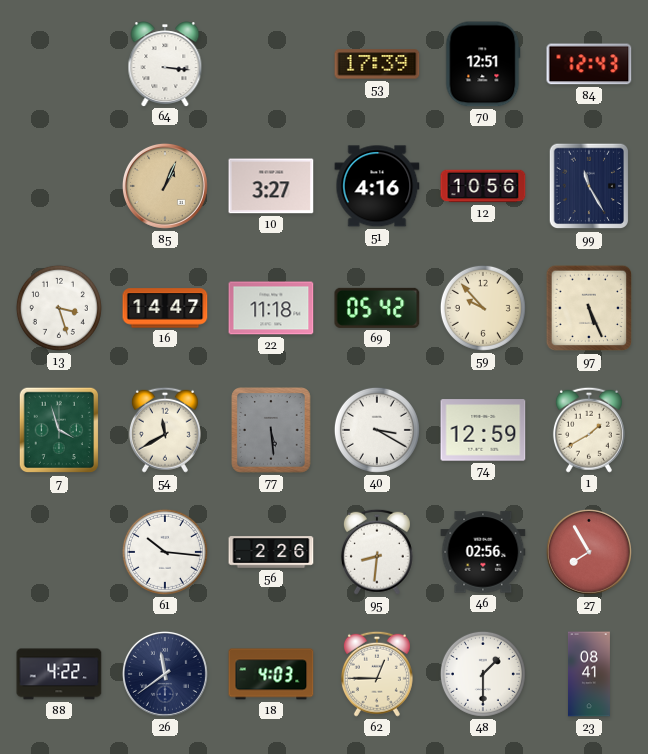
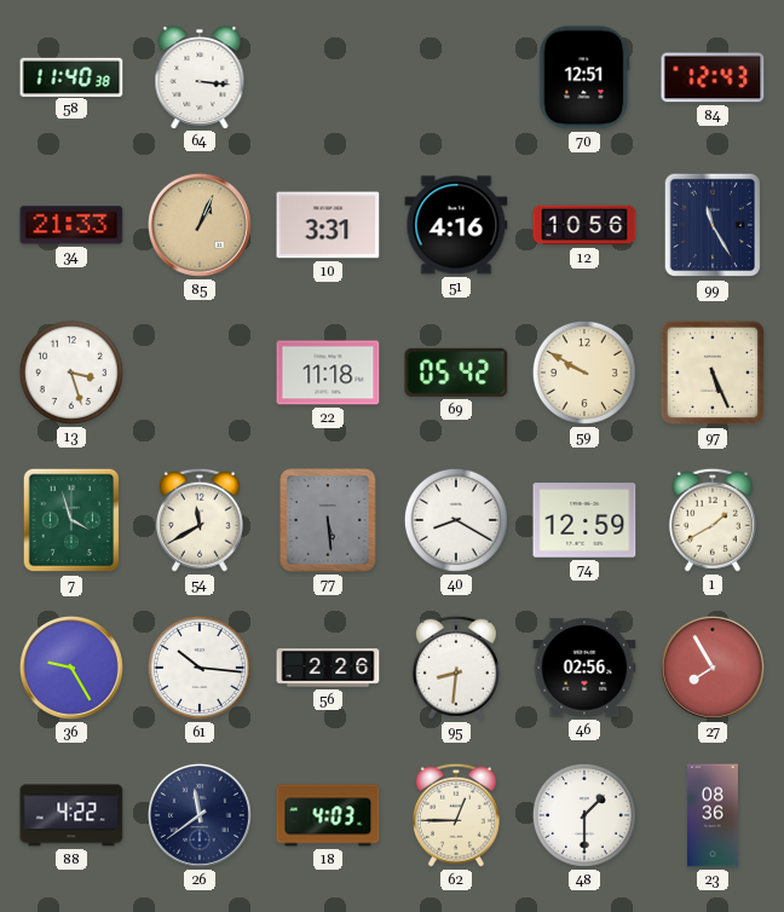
58: none -> 11:40
53: 17:39 -> none
34: none -> 21:33
10: 3:27 -> 3:31
16: 14:47 -> none
59: 9:53 -> 9:50
40: 3:20 -> 8:20
36: none -> 9:25
23: 08:41 -> 08:36
